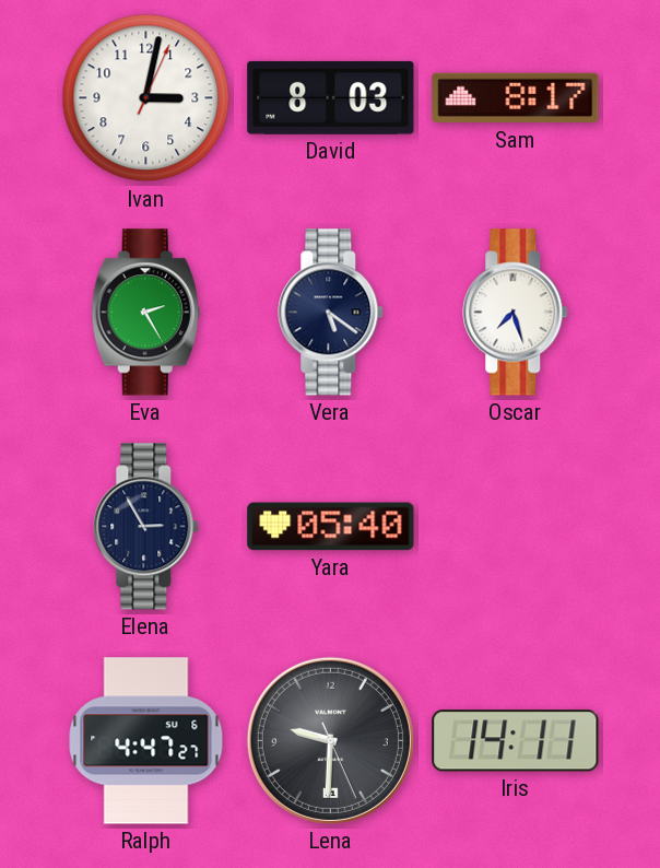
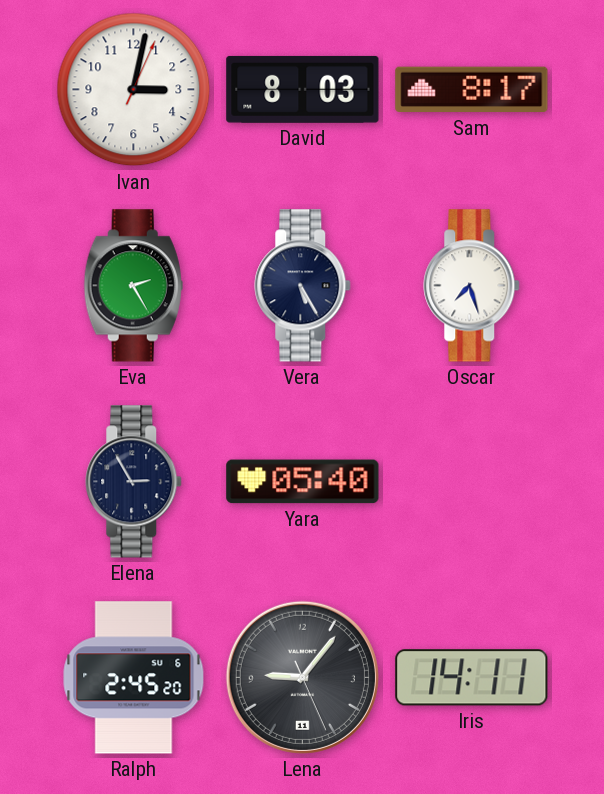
Vera: 5:21 -> 5:25
Ralph: 4:47 -> 2:45
Lena: 9:30 -> 9:06
